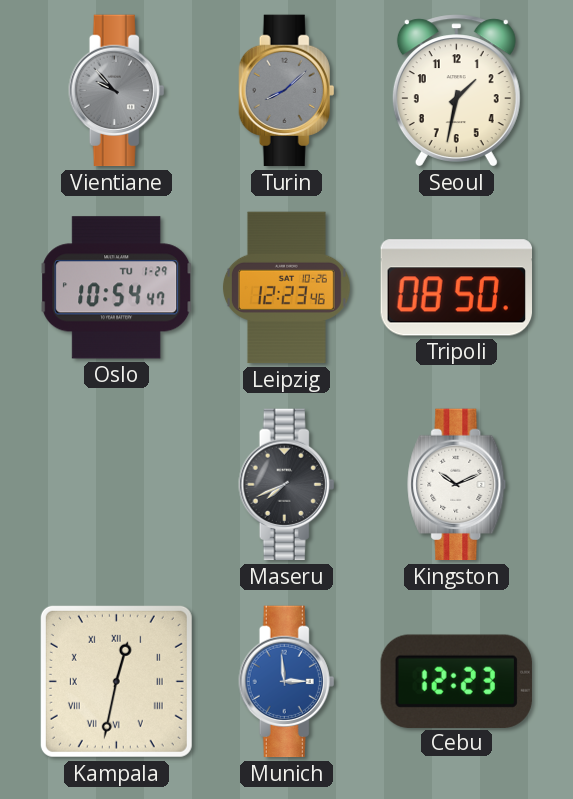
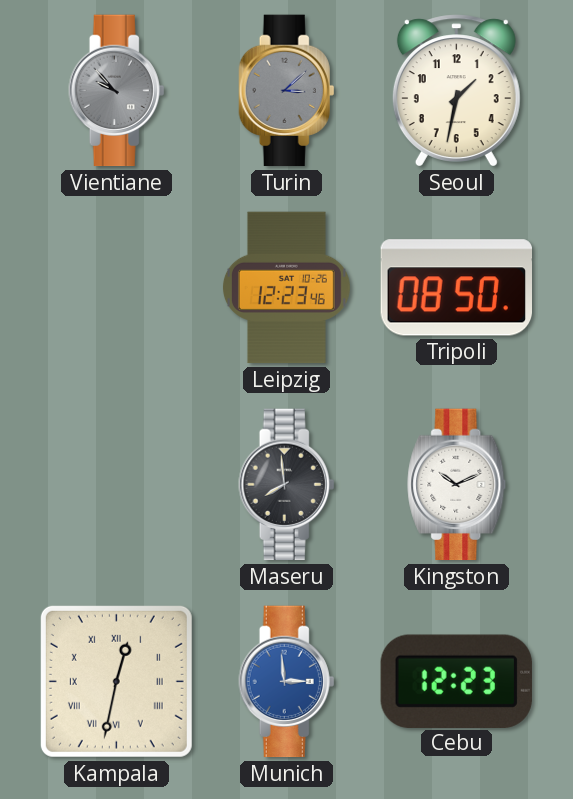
Turin: 8:08 -> 3:08
Oslo: 10:54 -> none
Maseru: 7:41 -> 7:59
